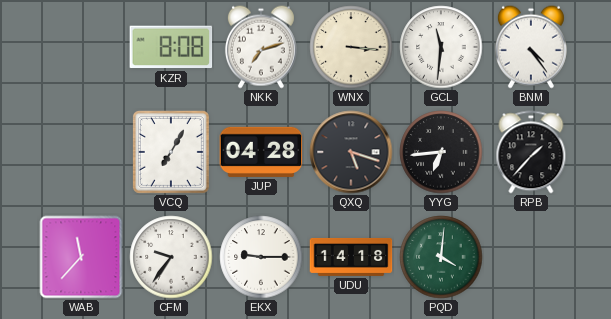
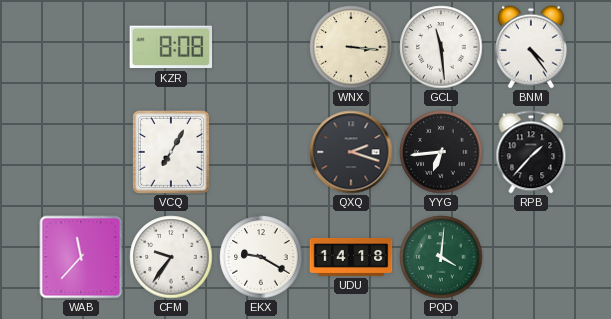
NKK: 7:12 -> none
GCL: 11:31 -> 11:29
JUP: 04:28 -> none
QXQ: 5:18 -> 2:18
EKX: 9:15 -> 9:20
